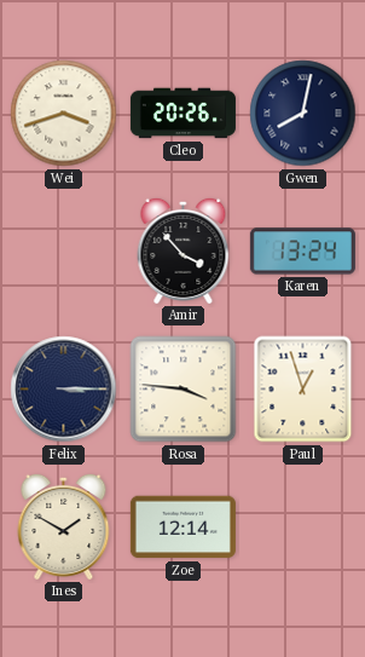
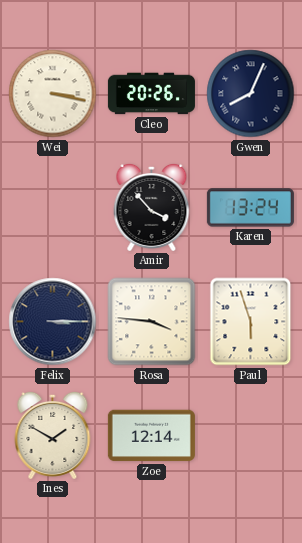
Wei: 3:42 -> 3:17
Gwen: 8:02 -> 8:04
Paul: 12:57 -> 5:57
